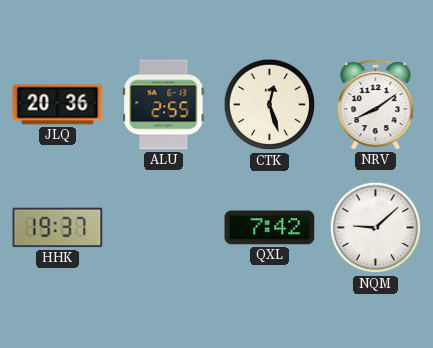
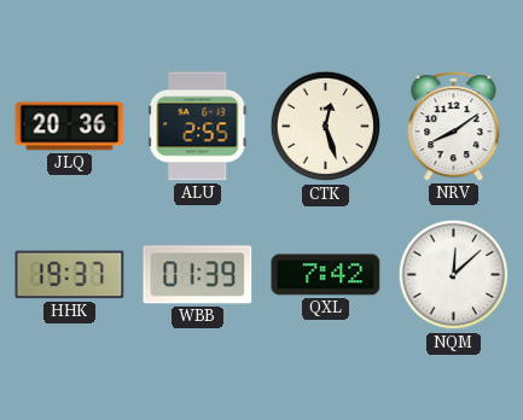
WBB: none -> 01:39
NQM: 9:08 -> 12:08
